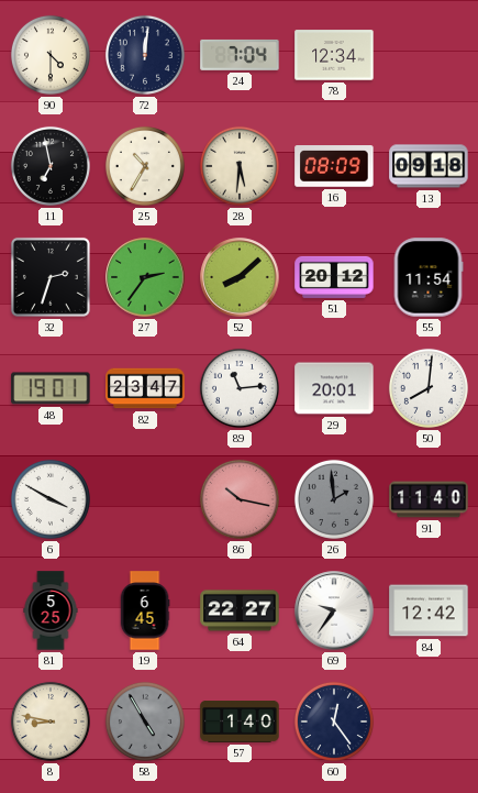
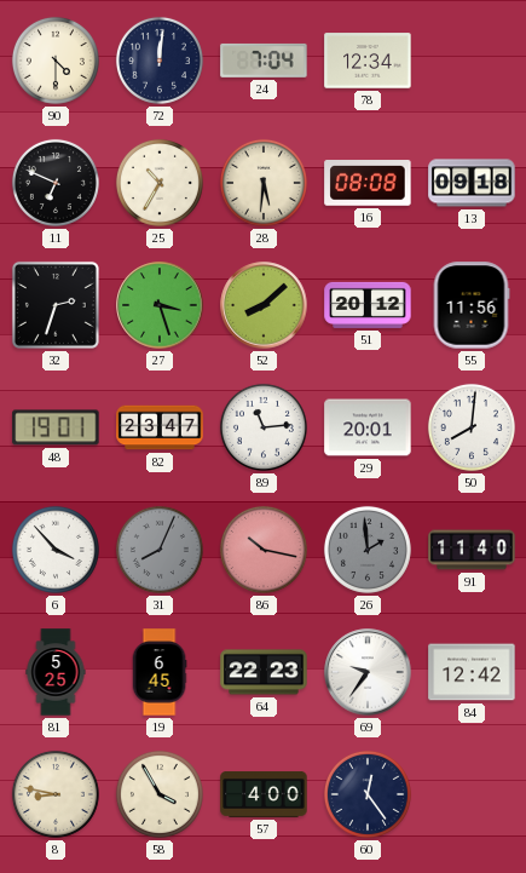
11: 6:58 -> 6:49
16: 08:09 -> 08:08
27: 2:36 -> 3:27
55: 11:54 -> 11:56
6: 3:50 -> 3:53
31: none -> 8:04
64: 22:27 -> 22:23
58: 4:55 -> 3:55
58 dial: grey -> cream
57: 1:40 -> 4:00
